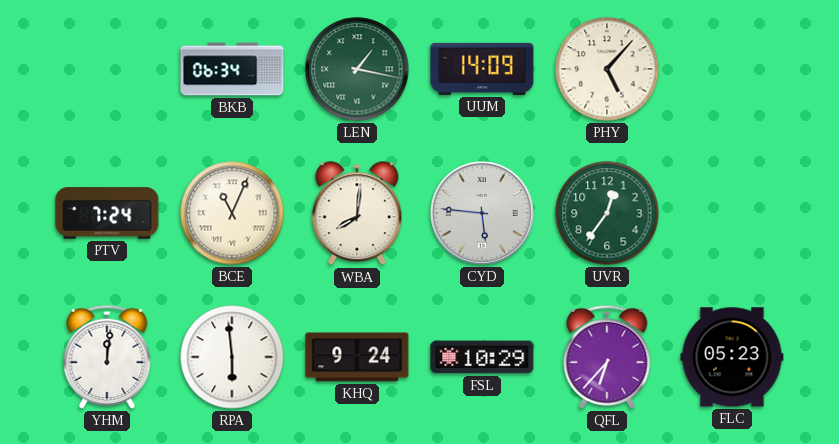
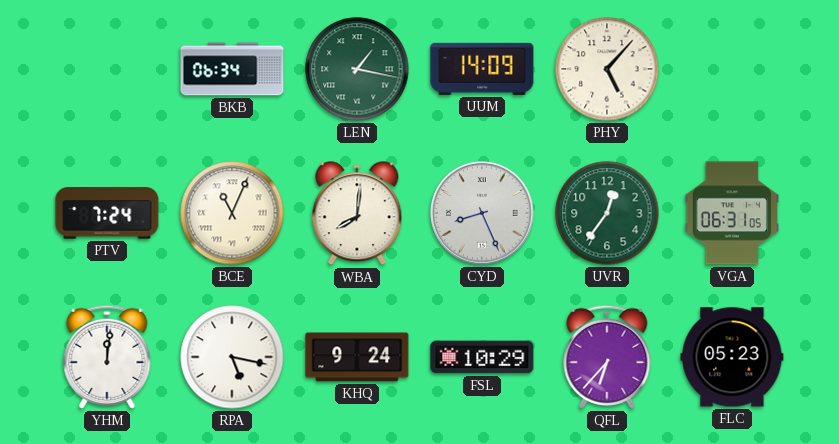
CYD: 5:46 -> 8:26
VGA: none -> 06:31
RPA: 5:59 -> 5:17
